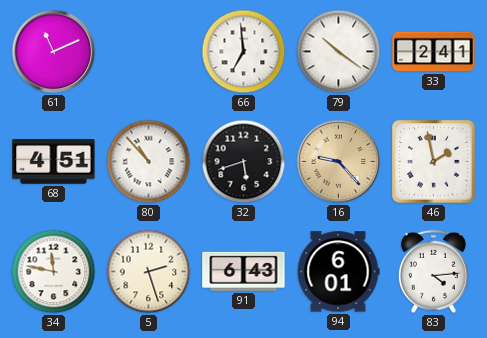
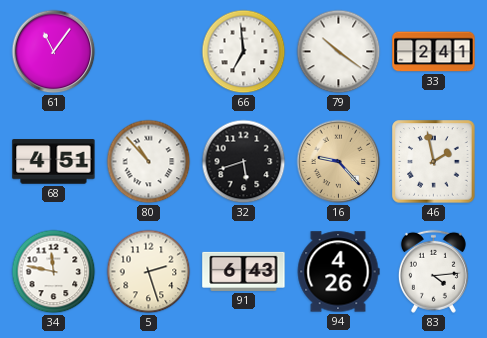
61: 11:11 -> 11:06
94: 6:01 -> 4:26
